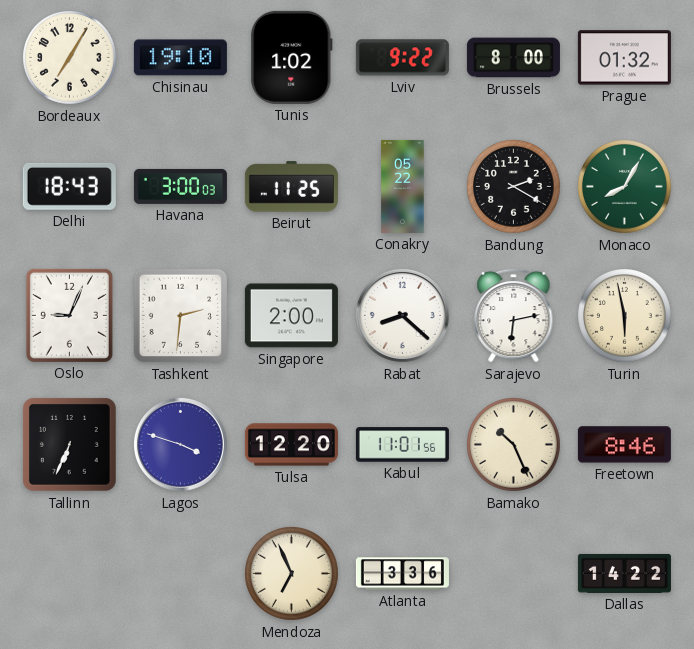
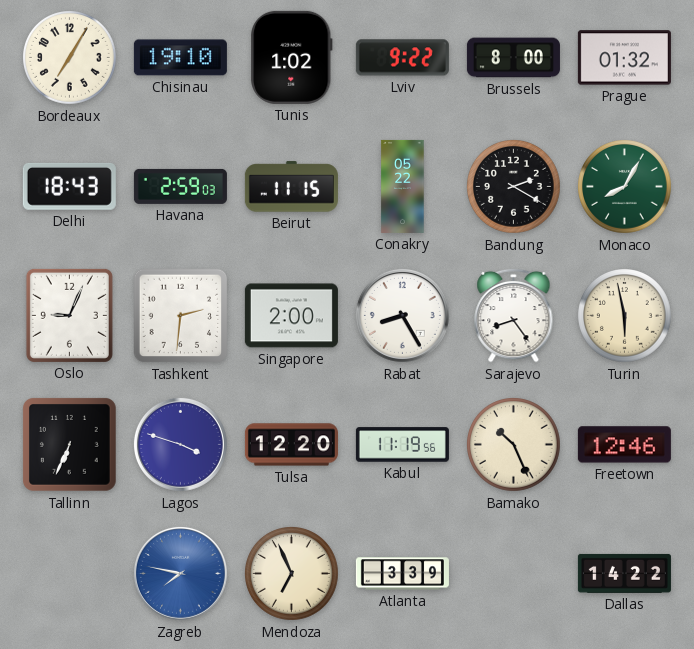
Havana: 3:00 -> 2:59
Beirut: 11:25 -> 11:15
Rabat: 8:22 -> 8:25
Sarajevo: 6:13 -> 8:24
Kabul: 11:01 -> 11:19
Freetown: 8:46 -> 12:46
Zagreb: none -> 7:47
Atlanta: 3:36 -> 3:39
